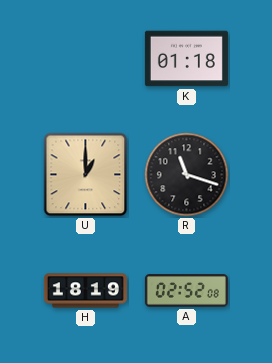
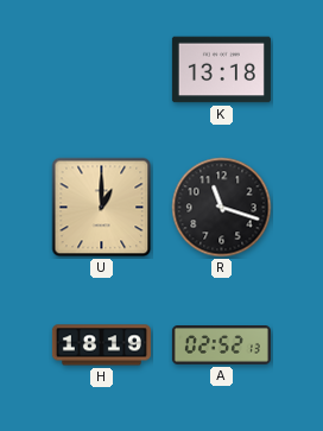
K: 01:18 -> 13:18
A: 02:52:08 -> 02:52:13
